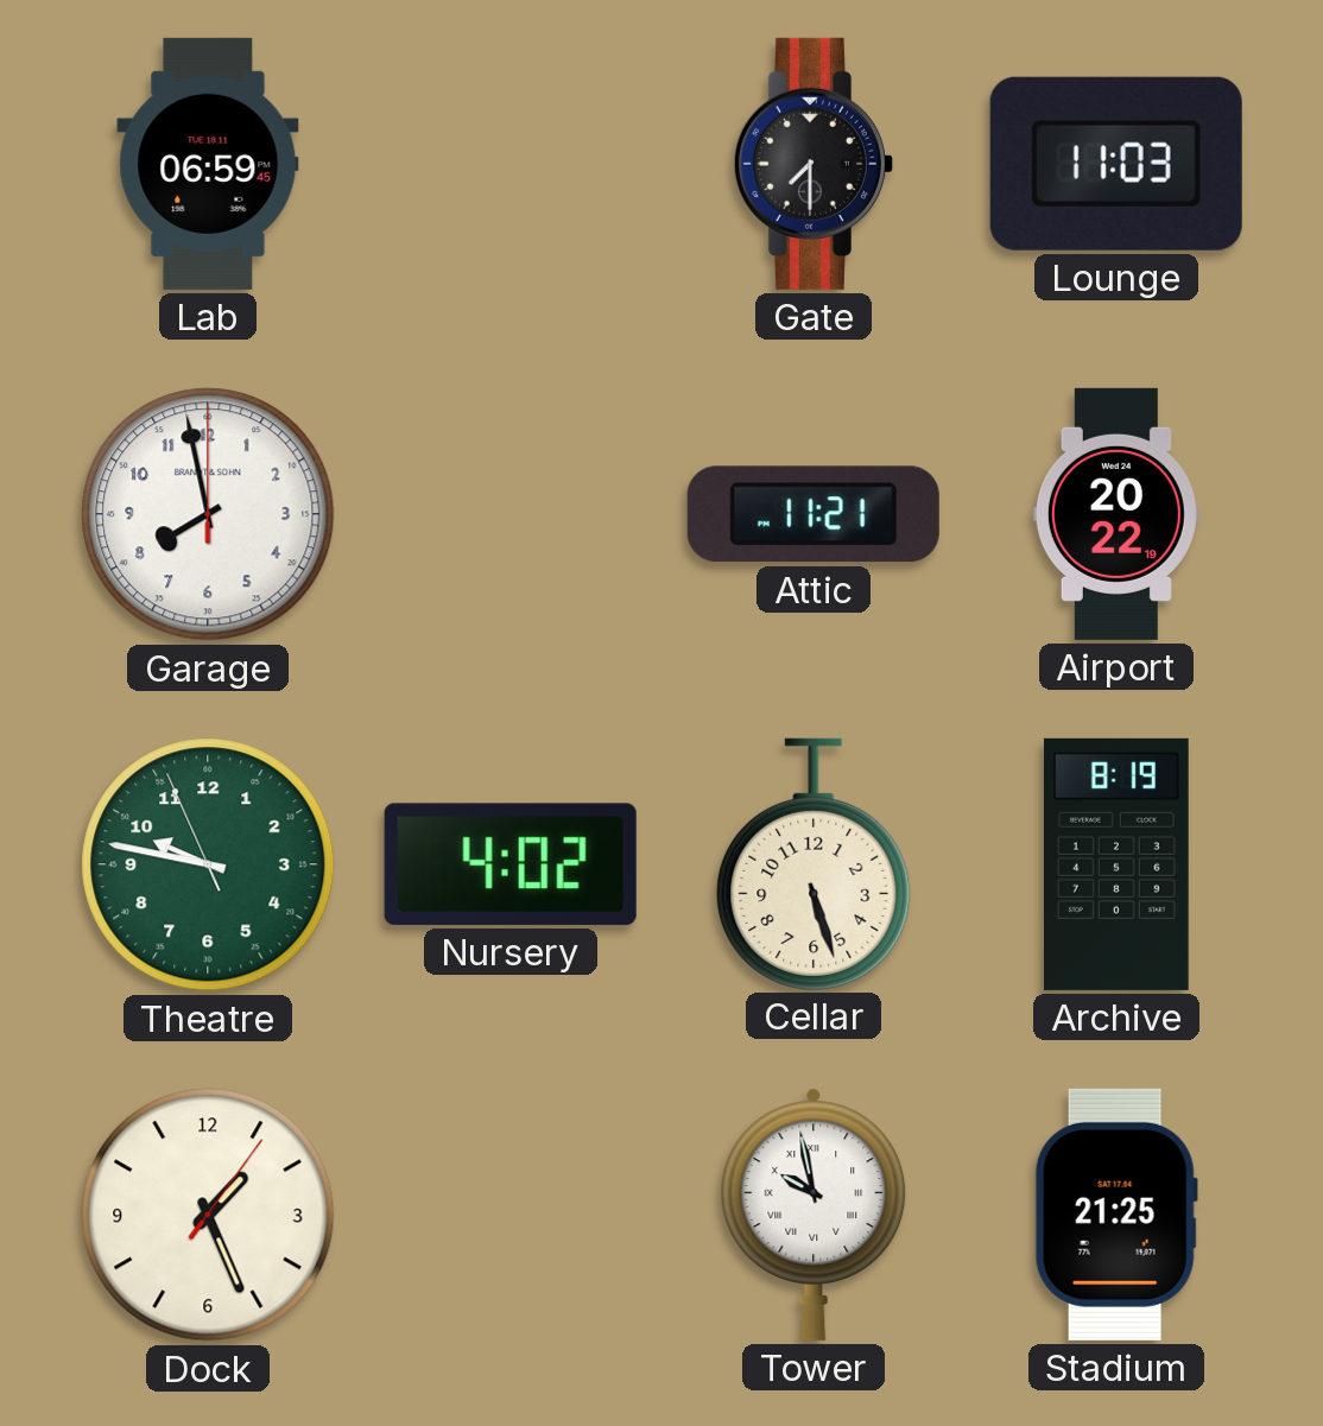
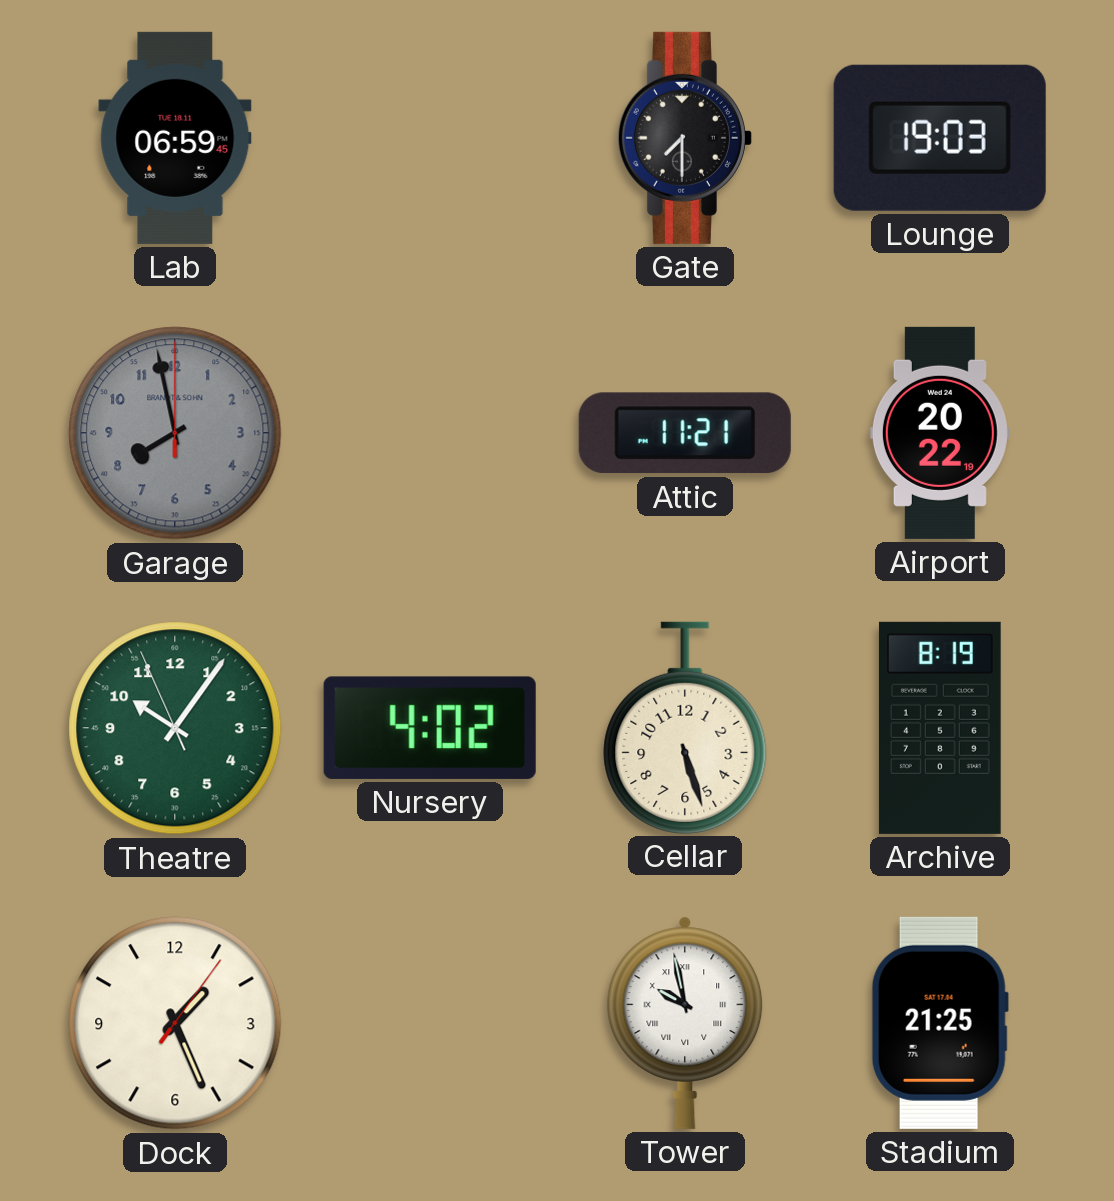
Lounge: 11:03 -> 19:03
Garage dial: white -> grey
Theatre: 9:46 -> 10:05
